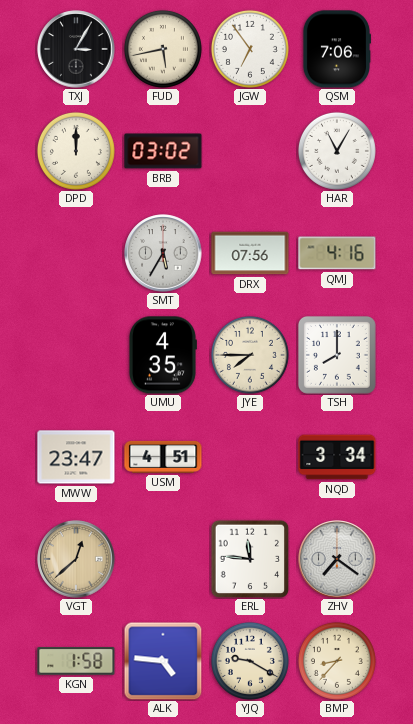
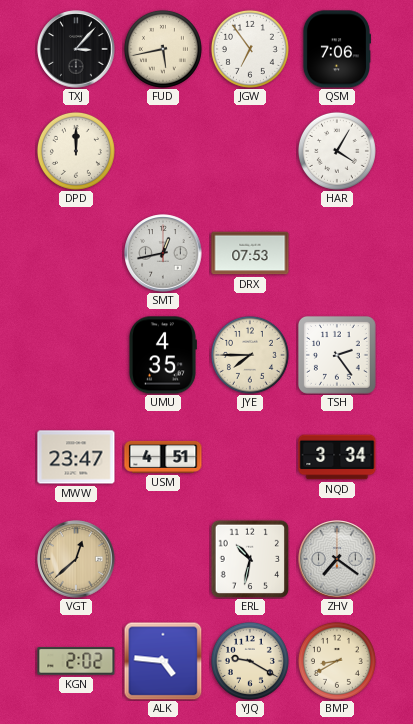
TXJ: 3:05 -> 3:07
BRB: 03:02 -> none
HAR: 11:05 -> 4:05
SMT: 5:35 -> 12:43
DRX: 07:56 -> 07:53
QMJ: 4:16 -> none
TSH: 8:00 -> 2:24
ERL: 11:46 -> 10:32
KGN: 1:58 -> 2:02
BMP: 8:37 -> 8:40
